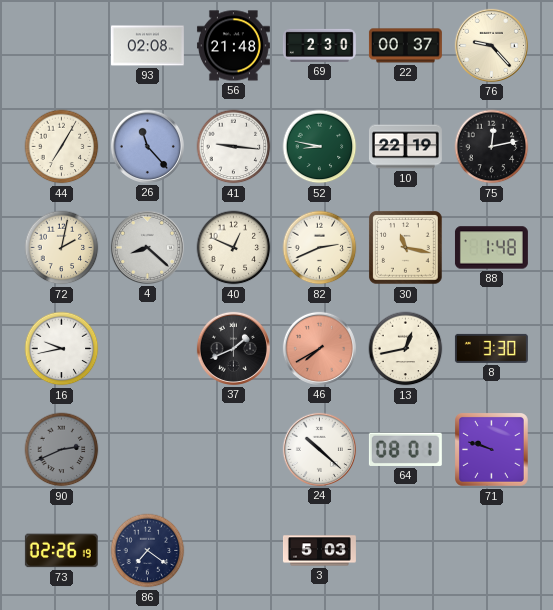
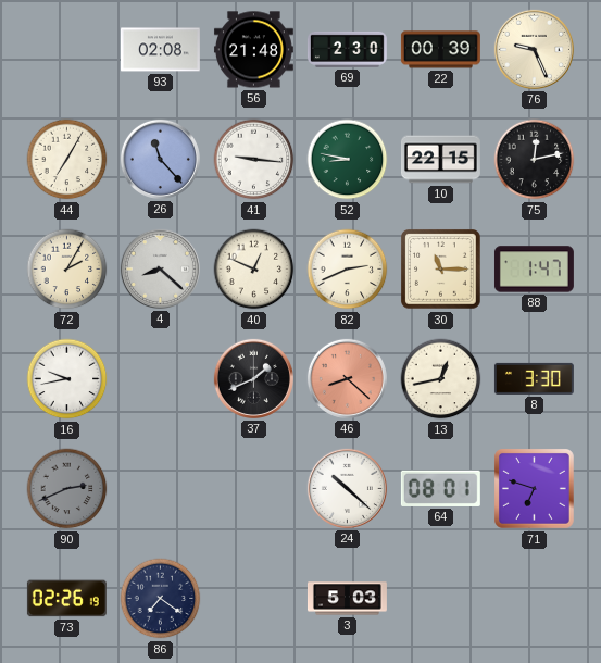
22: 00:37 -> 00:39
76: 9:23 -> 9:26
10: 22:19 -> 22:15
72: 2:02 -> 2:05
30: 11:17 -> 11:15
88: 1:48 -> 1:47
46: 7:40 -> 8:22
71: 9:48 -> 6:48
